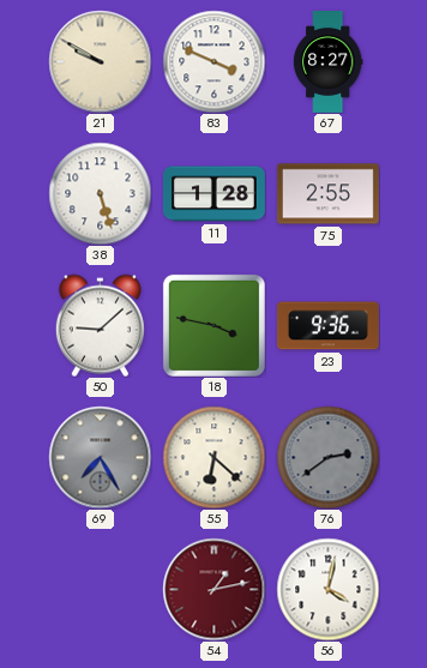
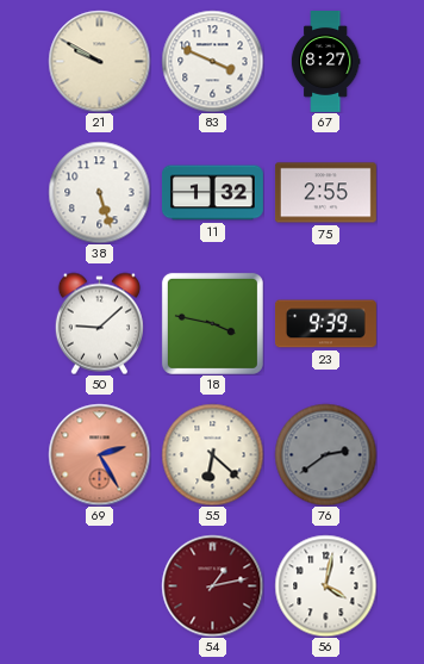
11: 1:28 -> 1:32
23: 9:36 -> 9:39
69: 7:25 -> 2:25
69 dial: grey -> salmon
